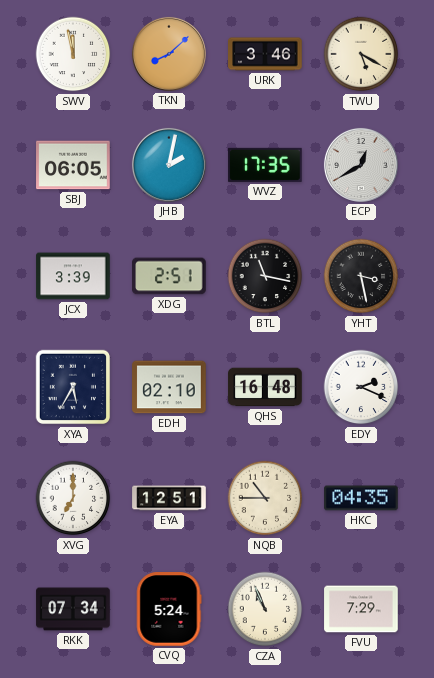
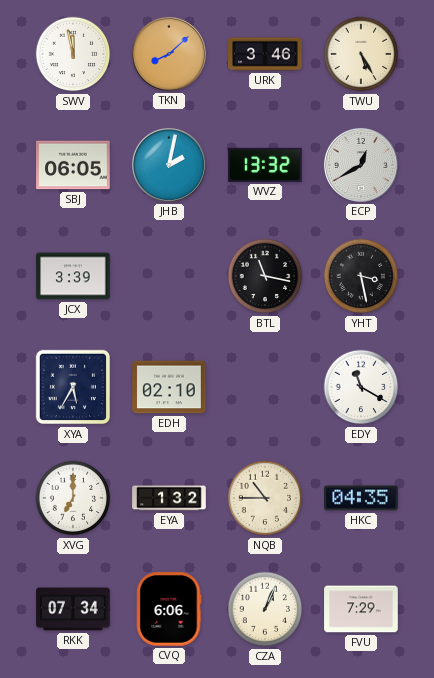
TWU: 5:20 -> 5:25
WVZ: 17:35 -> 13:32
XDG: 2:51 -> none
QHS: 16:48 -> none
EDY: 2:19 -> 11:20
EYA: 12:51 -> 1:32
CVQ: 5:24 -> 6:06
CZA: 10:56 -> 1:04
